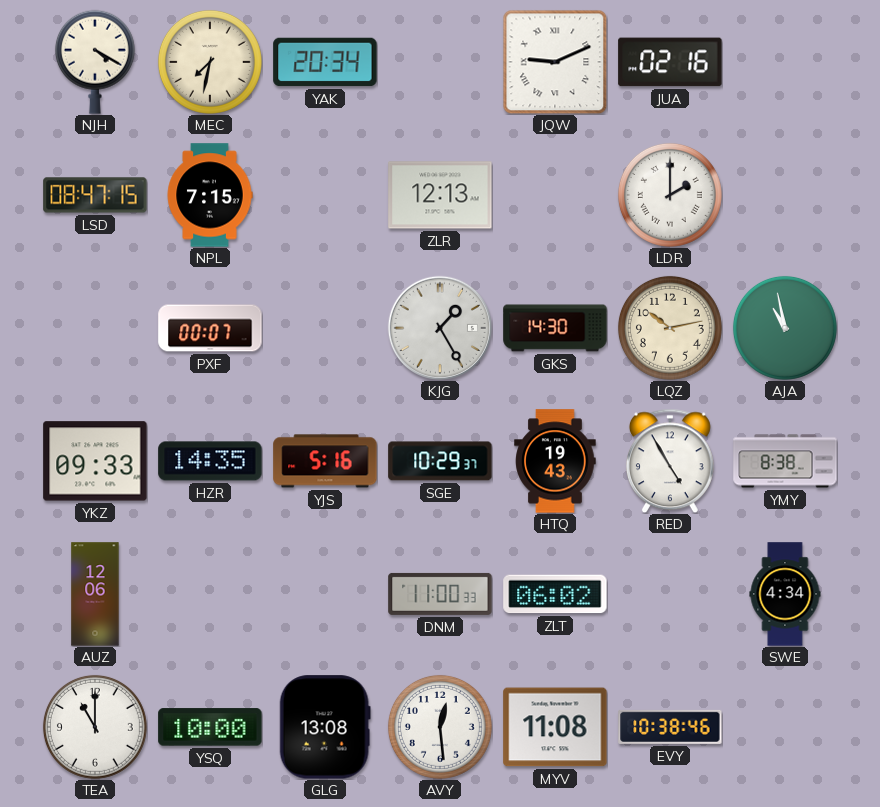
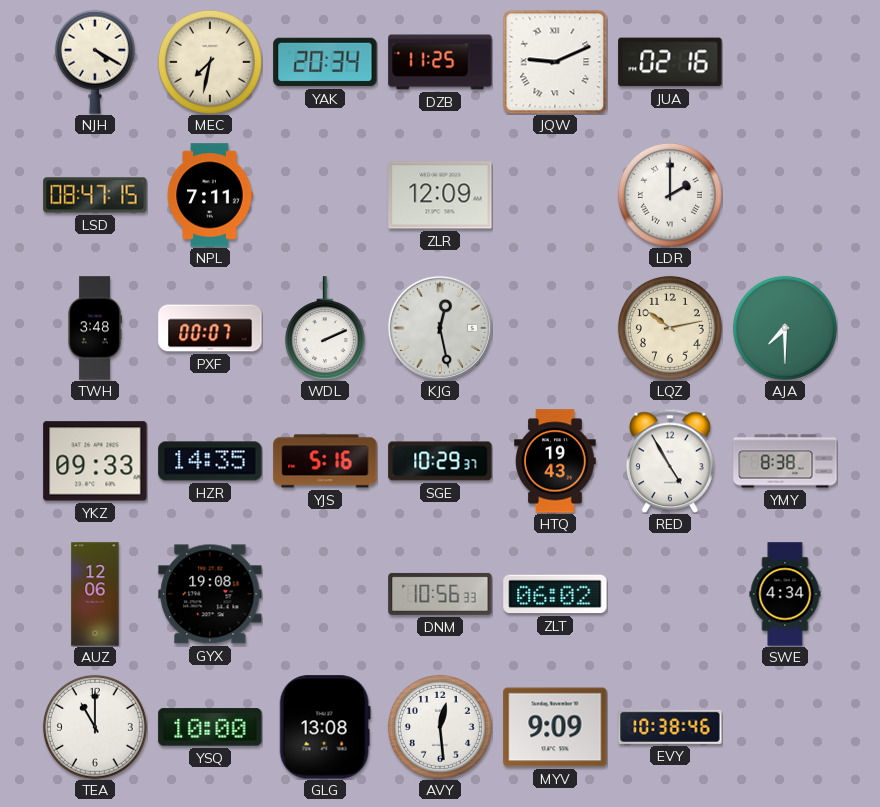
DZB: none -> 11:25
NPL: 7:15 -> 7:11
ZLR: 12:13 -> 12:09
TWH: none -> 3:48
WDL: none -> 2:11
KJG: 1:25 -> 12:28
GKS: 14:30 -> none
AJA: 10:58 -> 7:30
GYX: none -> 19:08
DNM: 11:00 -> 10:56
MYV: 11:08 -> 9:09
